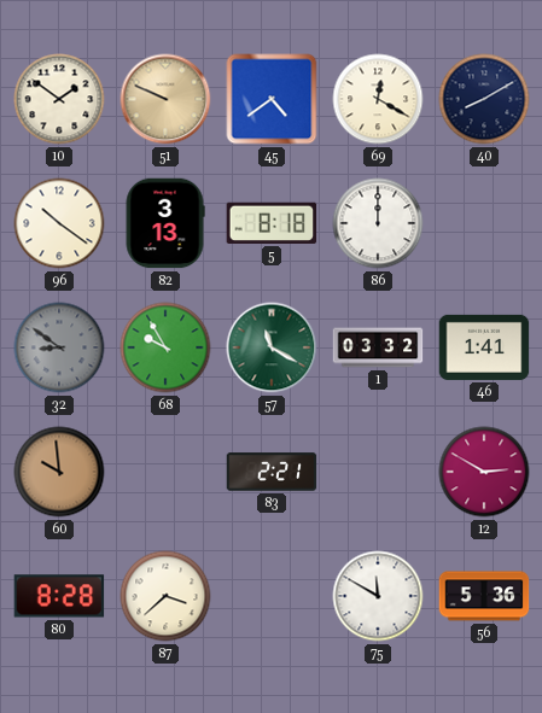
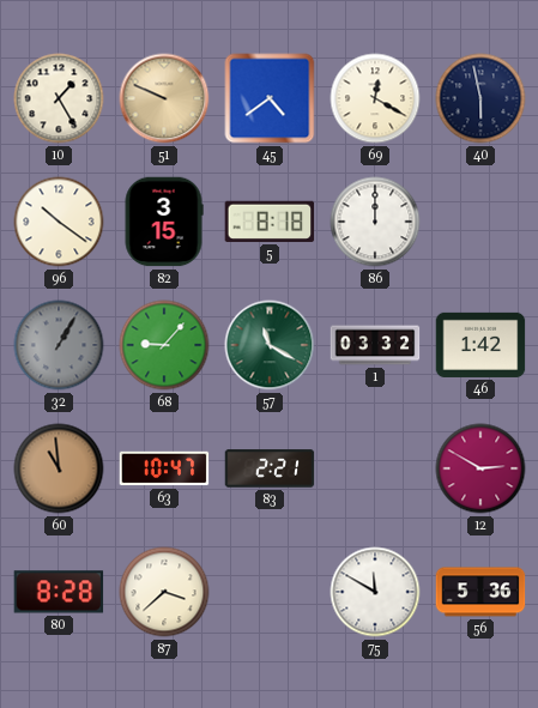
10: 1:51 -> 1:25
40: 8:10 -> 5:58
82: 3:13 -> 3:15
32: 8:51 -> 1:05
68: 9:55 -> 9:07
46: 1:41 -> 1:42
60: 9:59 -> 10:59
63: none -> 10:47
